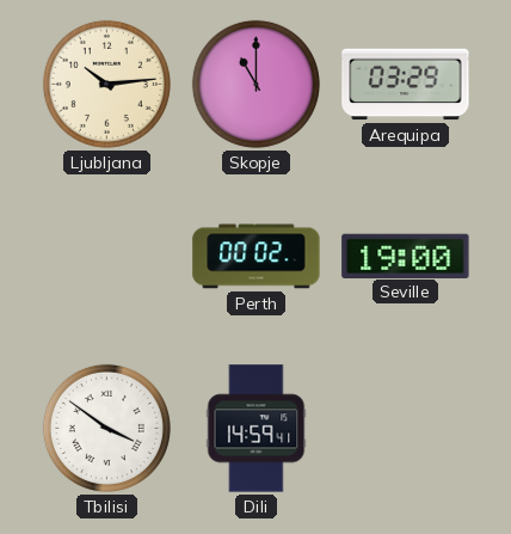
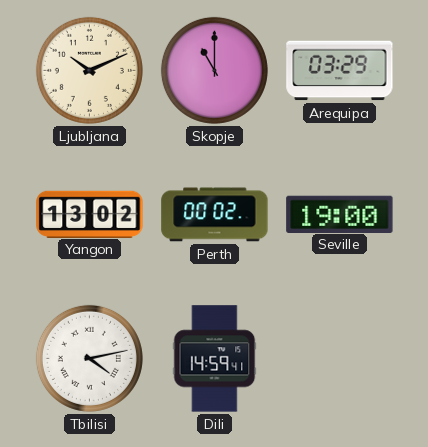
Ljubljana: 10:14 -> 10:11
Yangon: none -> 13:02
Tbilisi: 3:51 -> 4:13
